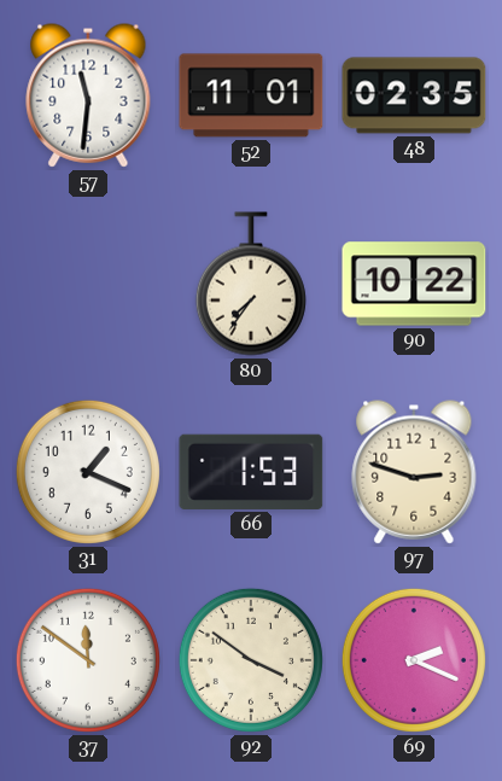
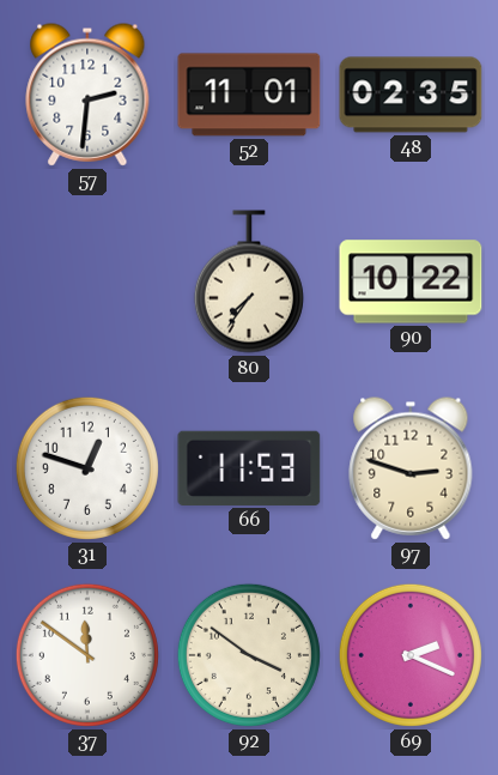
57: 11:31 -> 2:31
31: 1:19 -> 12:48
66: 1:53 -> 11:53
